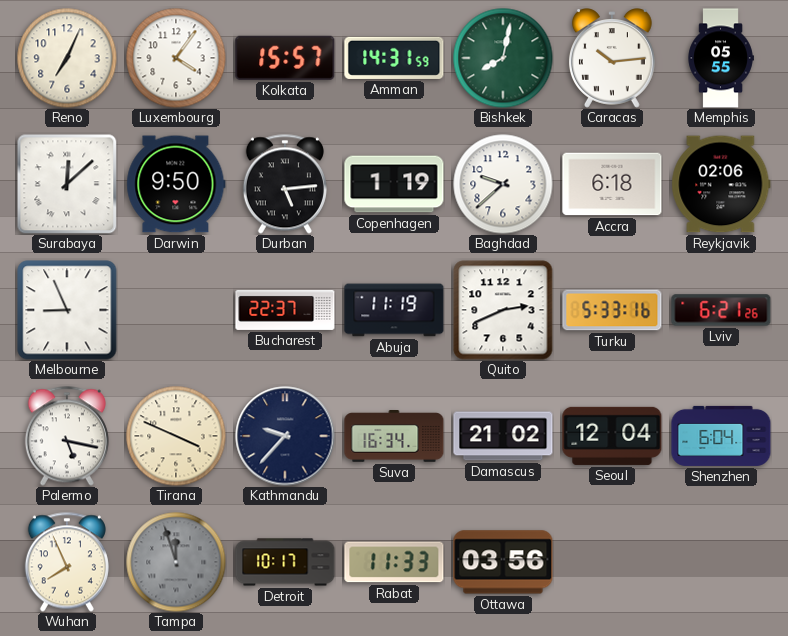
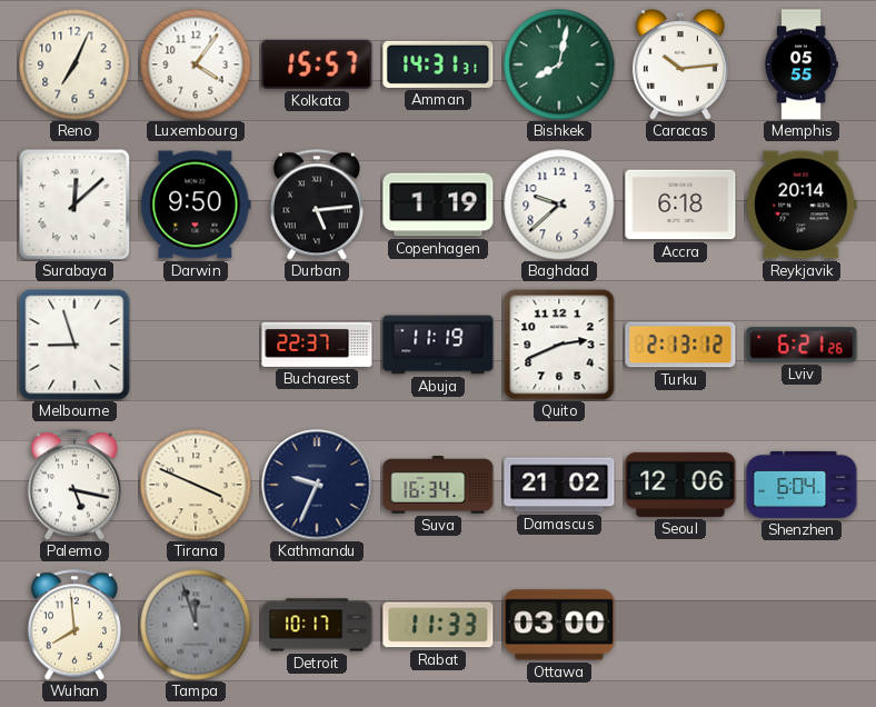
Amman: 14:31:59 -> 14:31:31
Reykjavik: 02:06 -> 20:14
Melbourne: 8:56 -> 8:57
Turku: 5:33 -> 2:13
Kathmandu: 9:37 -> 9:34
Seoul: 12:04 -> 12:06
Wuhan: 7:56 -> 7:59
Ottawa: 03:56 -> 03:00
